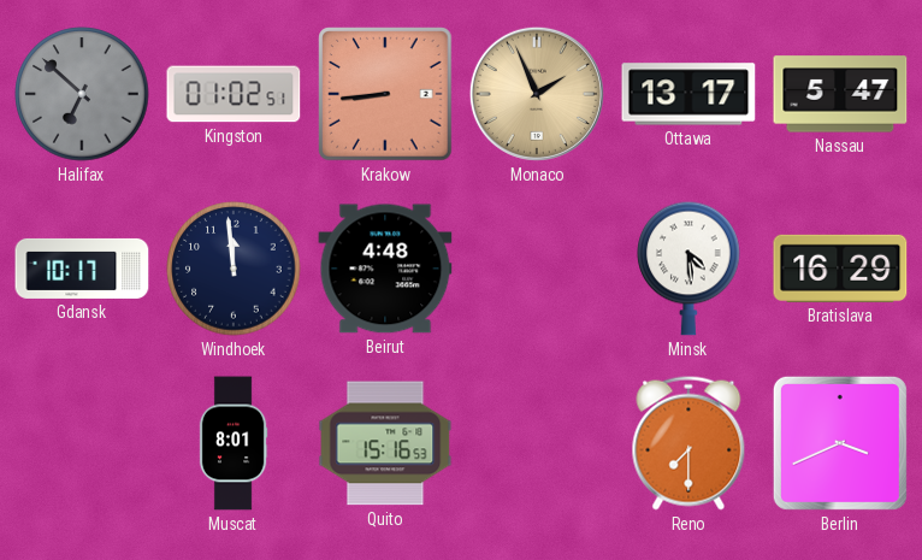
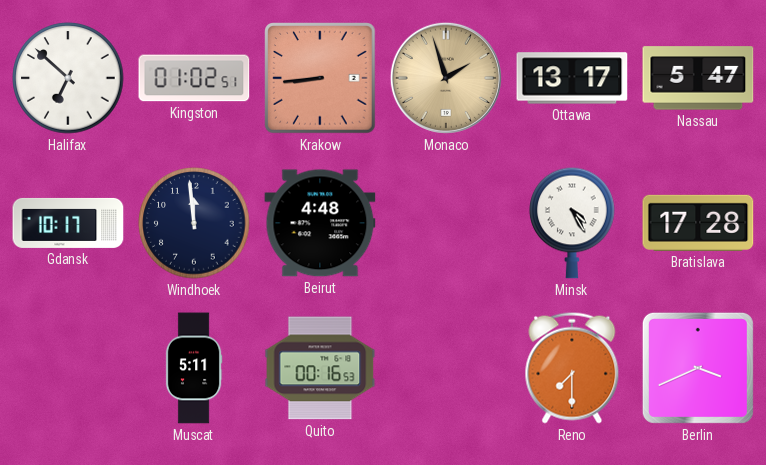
Halifax dial: grey -> white
Monaco: 1:56 -> 1:57
Minsk: 4:29 -> 4:25
Bratislava: 16:29 -> 17:28
Muscat: 8:01 -> 5:11
Quito: 15:16 -> 00:16
